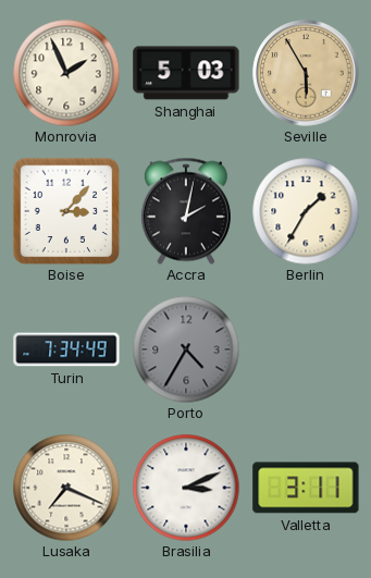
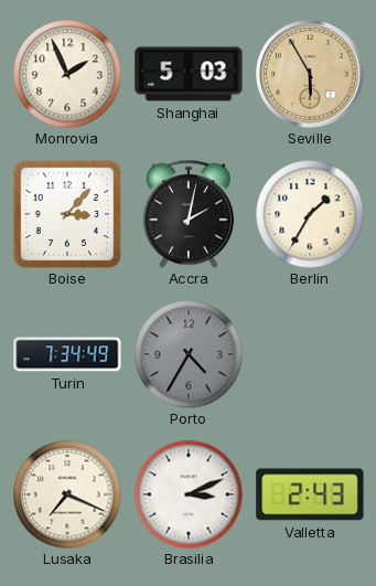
Valletta: 3:11 -> 2:43
